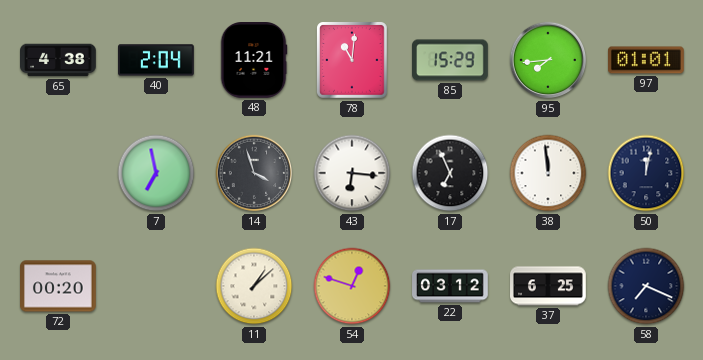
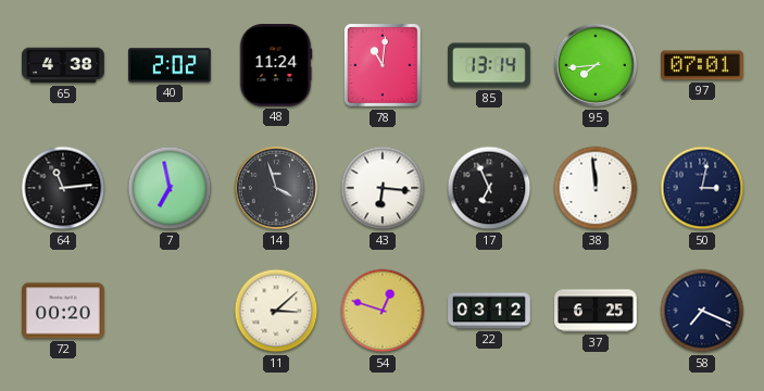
40: 2:04 -> 2:02
48: 11:21 -> 11:24
85: 15:29 -> 13:14
97: 01:01 -> 07:01
64: none -> 11:14
50: 12:02 -> 3:02
11: 1:08 -> 3:08
